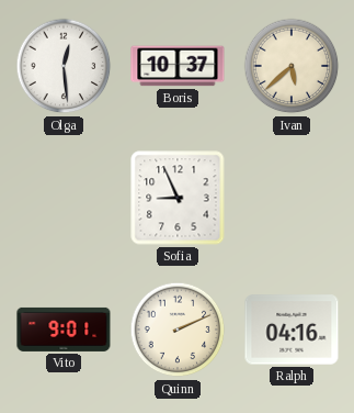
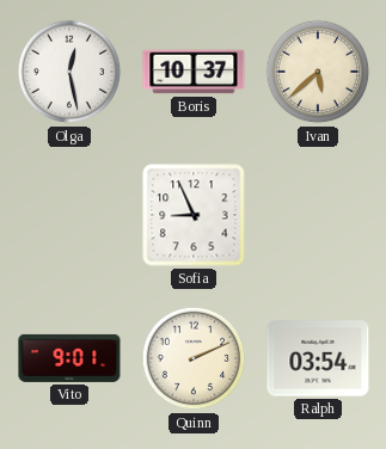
Olga: 12:29 -> 12:28
Ralph: 04:16 -> 03:54
